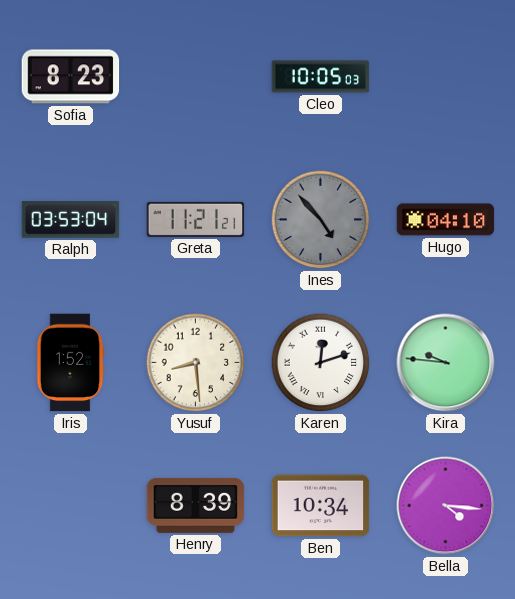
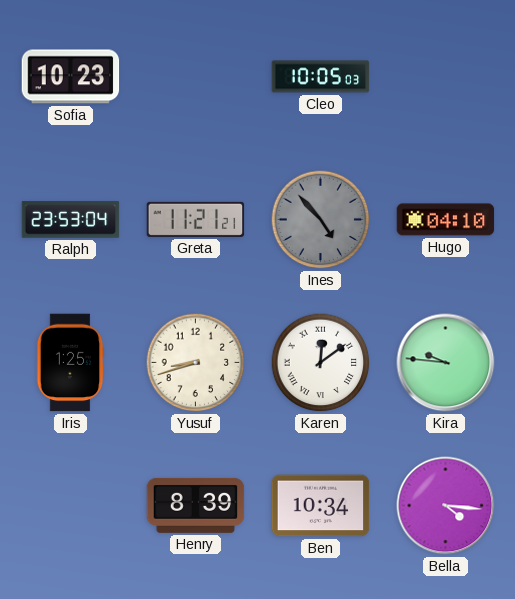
Sofia: 8:23 -> 10:23
Ralph: 03:53 -> 23:53
Iris: 1:52 -> 1:25
Yusuf: 8:29 -> 8:42
Karen: 12:12 -> 12:09
